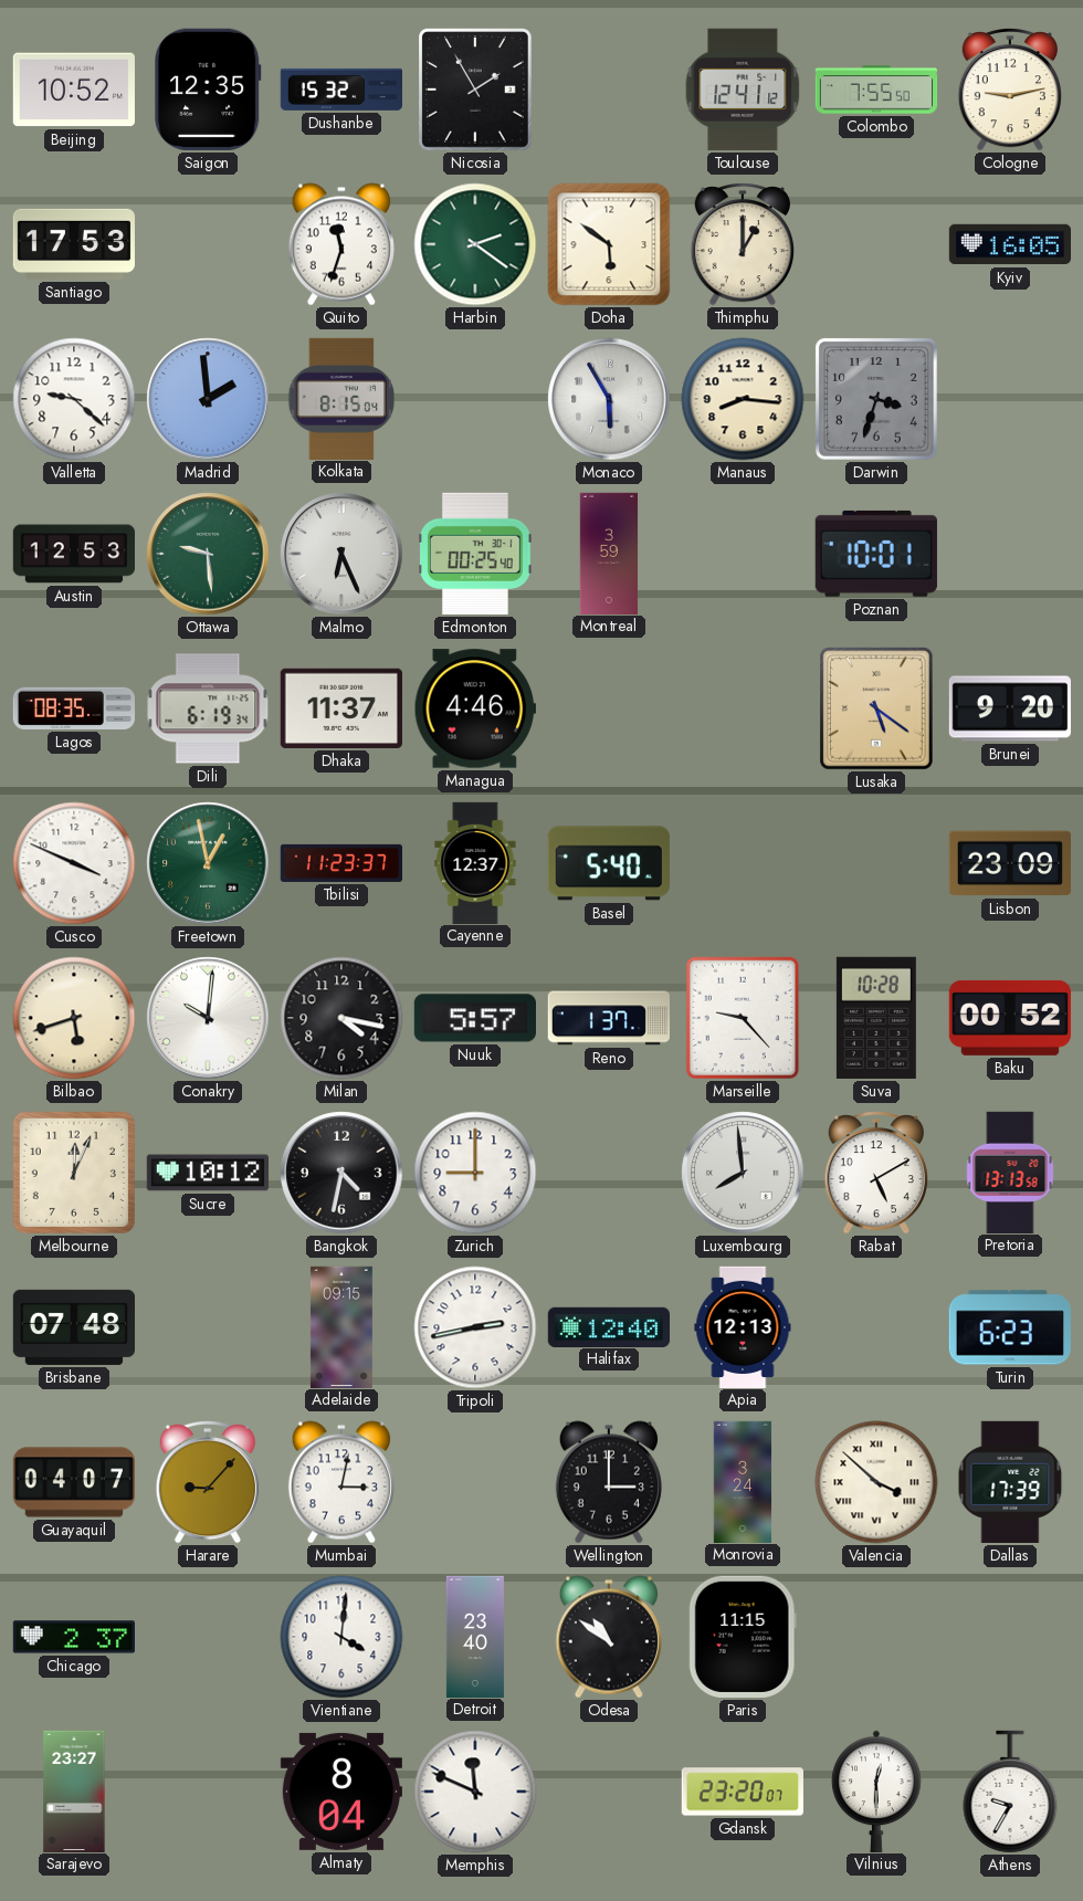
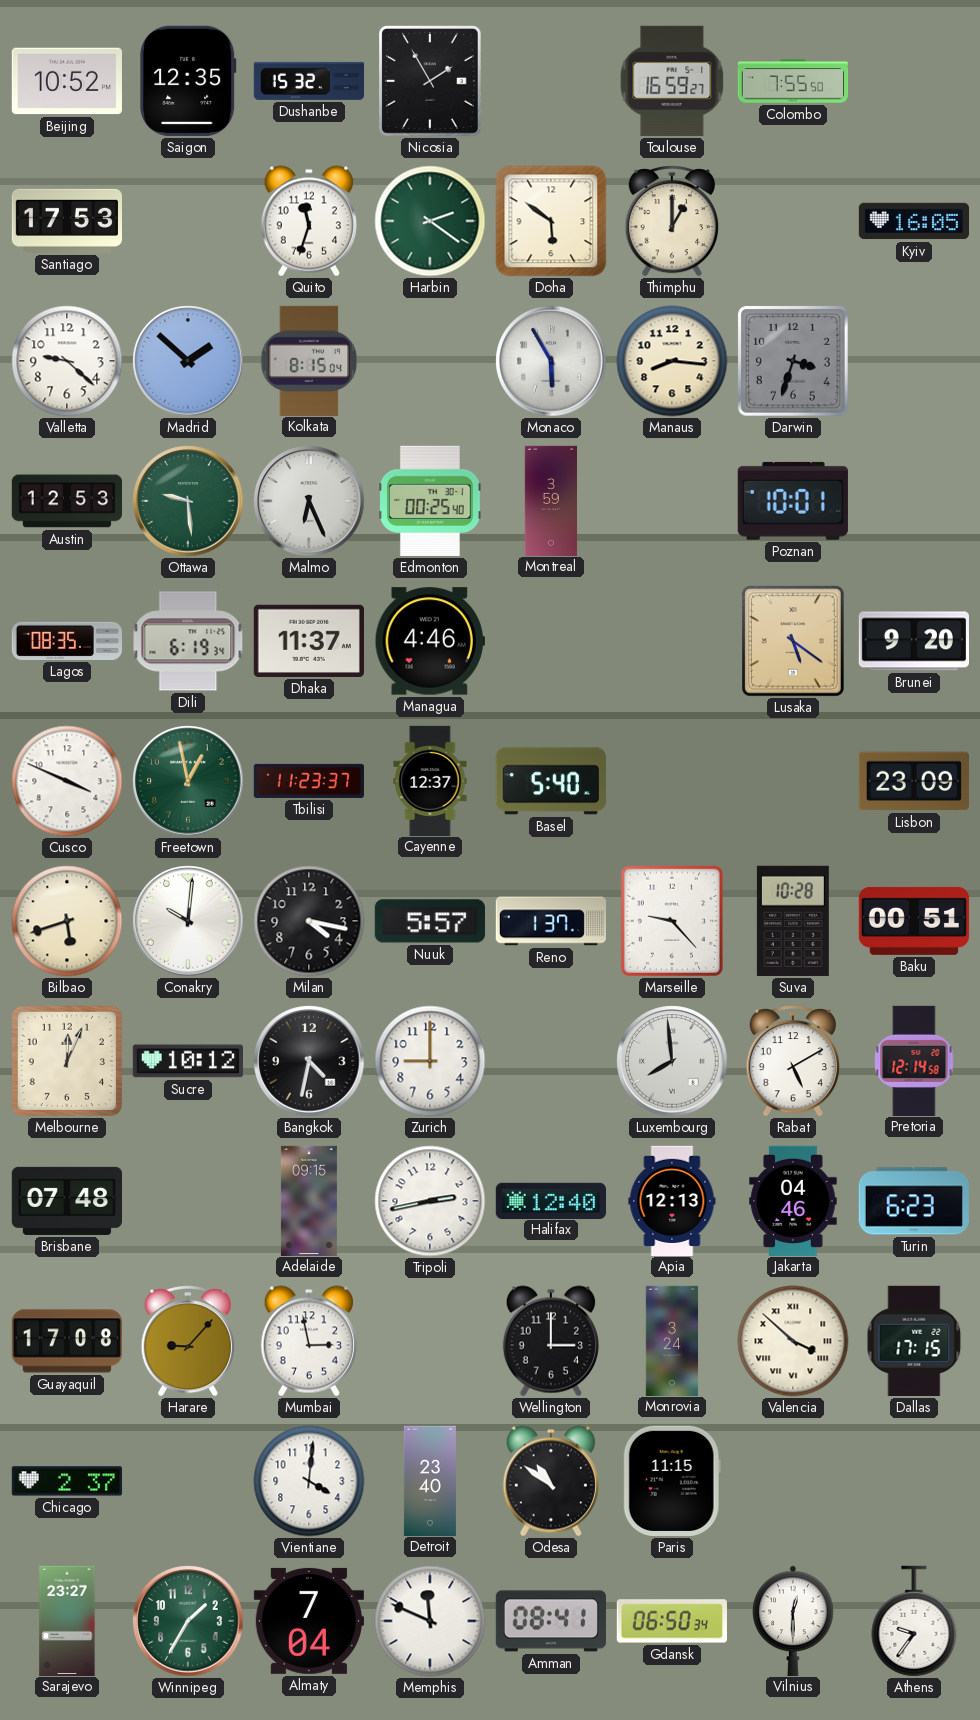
Toulouse: 12:41 -> 16:59
Cologne: 9:13 -> none
Madrid: 1:59 -> 1:52
Baku: 00:52 -> 00:51
Pretoria: 13:13 -> 12:14
Jakarta: none -> 04:46
Guayaquil: 04:07 -> 17:08
Mumbai: 3:02 -> 2:58
Dallas: 17:39 -> 17:15
Winnipeg: none -> 1:35
Almaty: 8:04 -> 7:04
Amman: none -> 08:41
Gdansk: 23:20 -> 06:50
Athens: 9:35 -> 9:36
